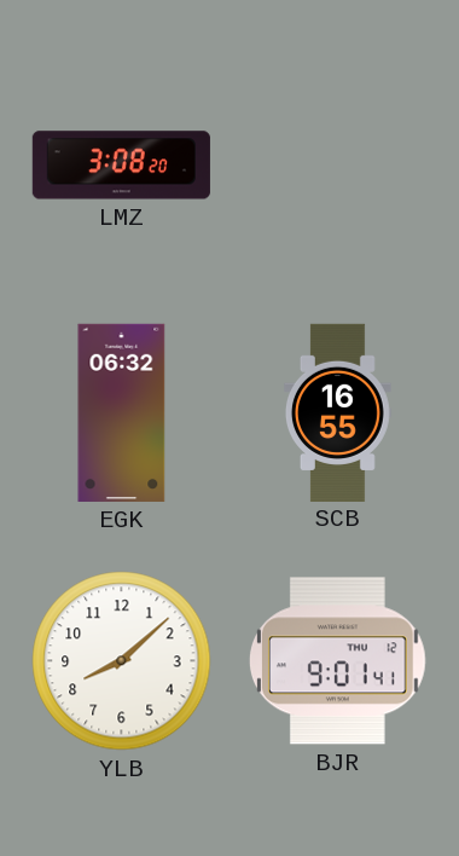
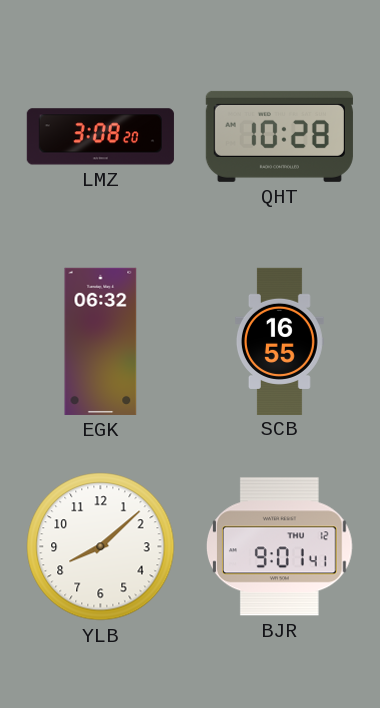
QHT: none -> 10:28
